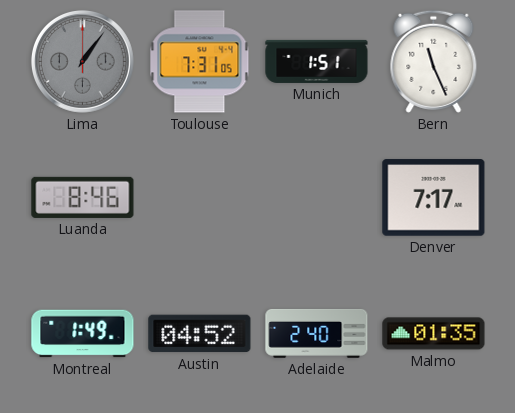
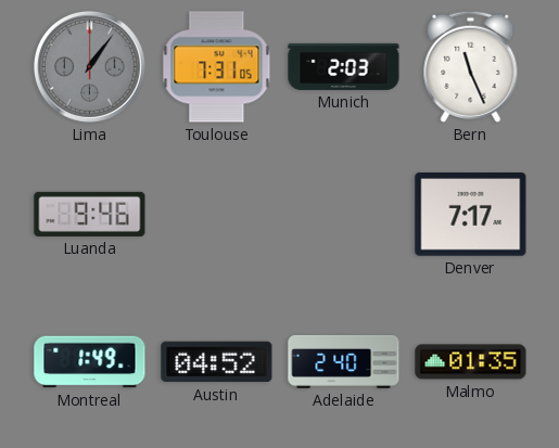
Munich: 1:51 -> 2:03
Luanda: 8:46 -> 9:46
